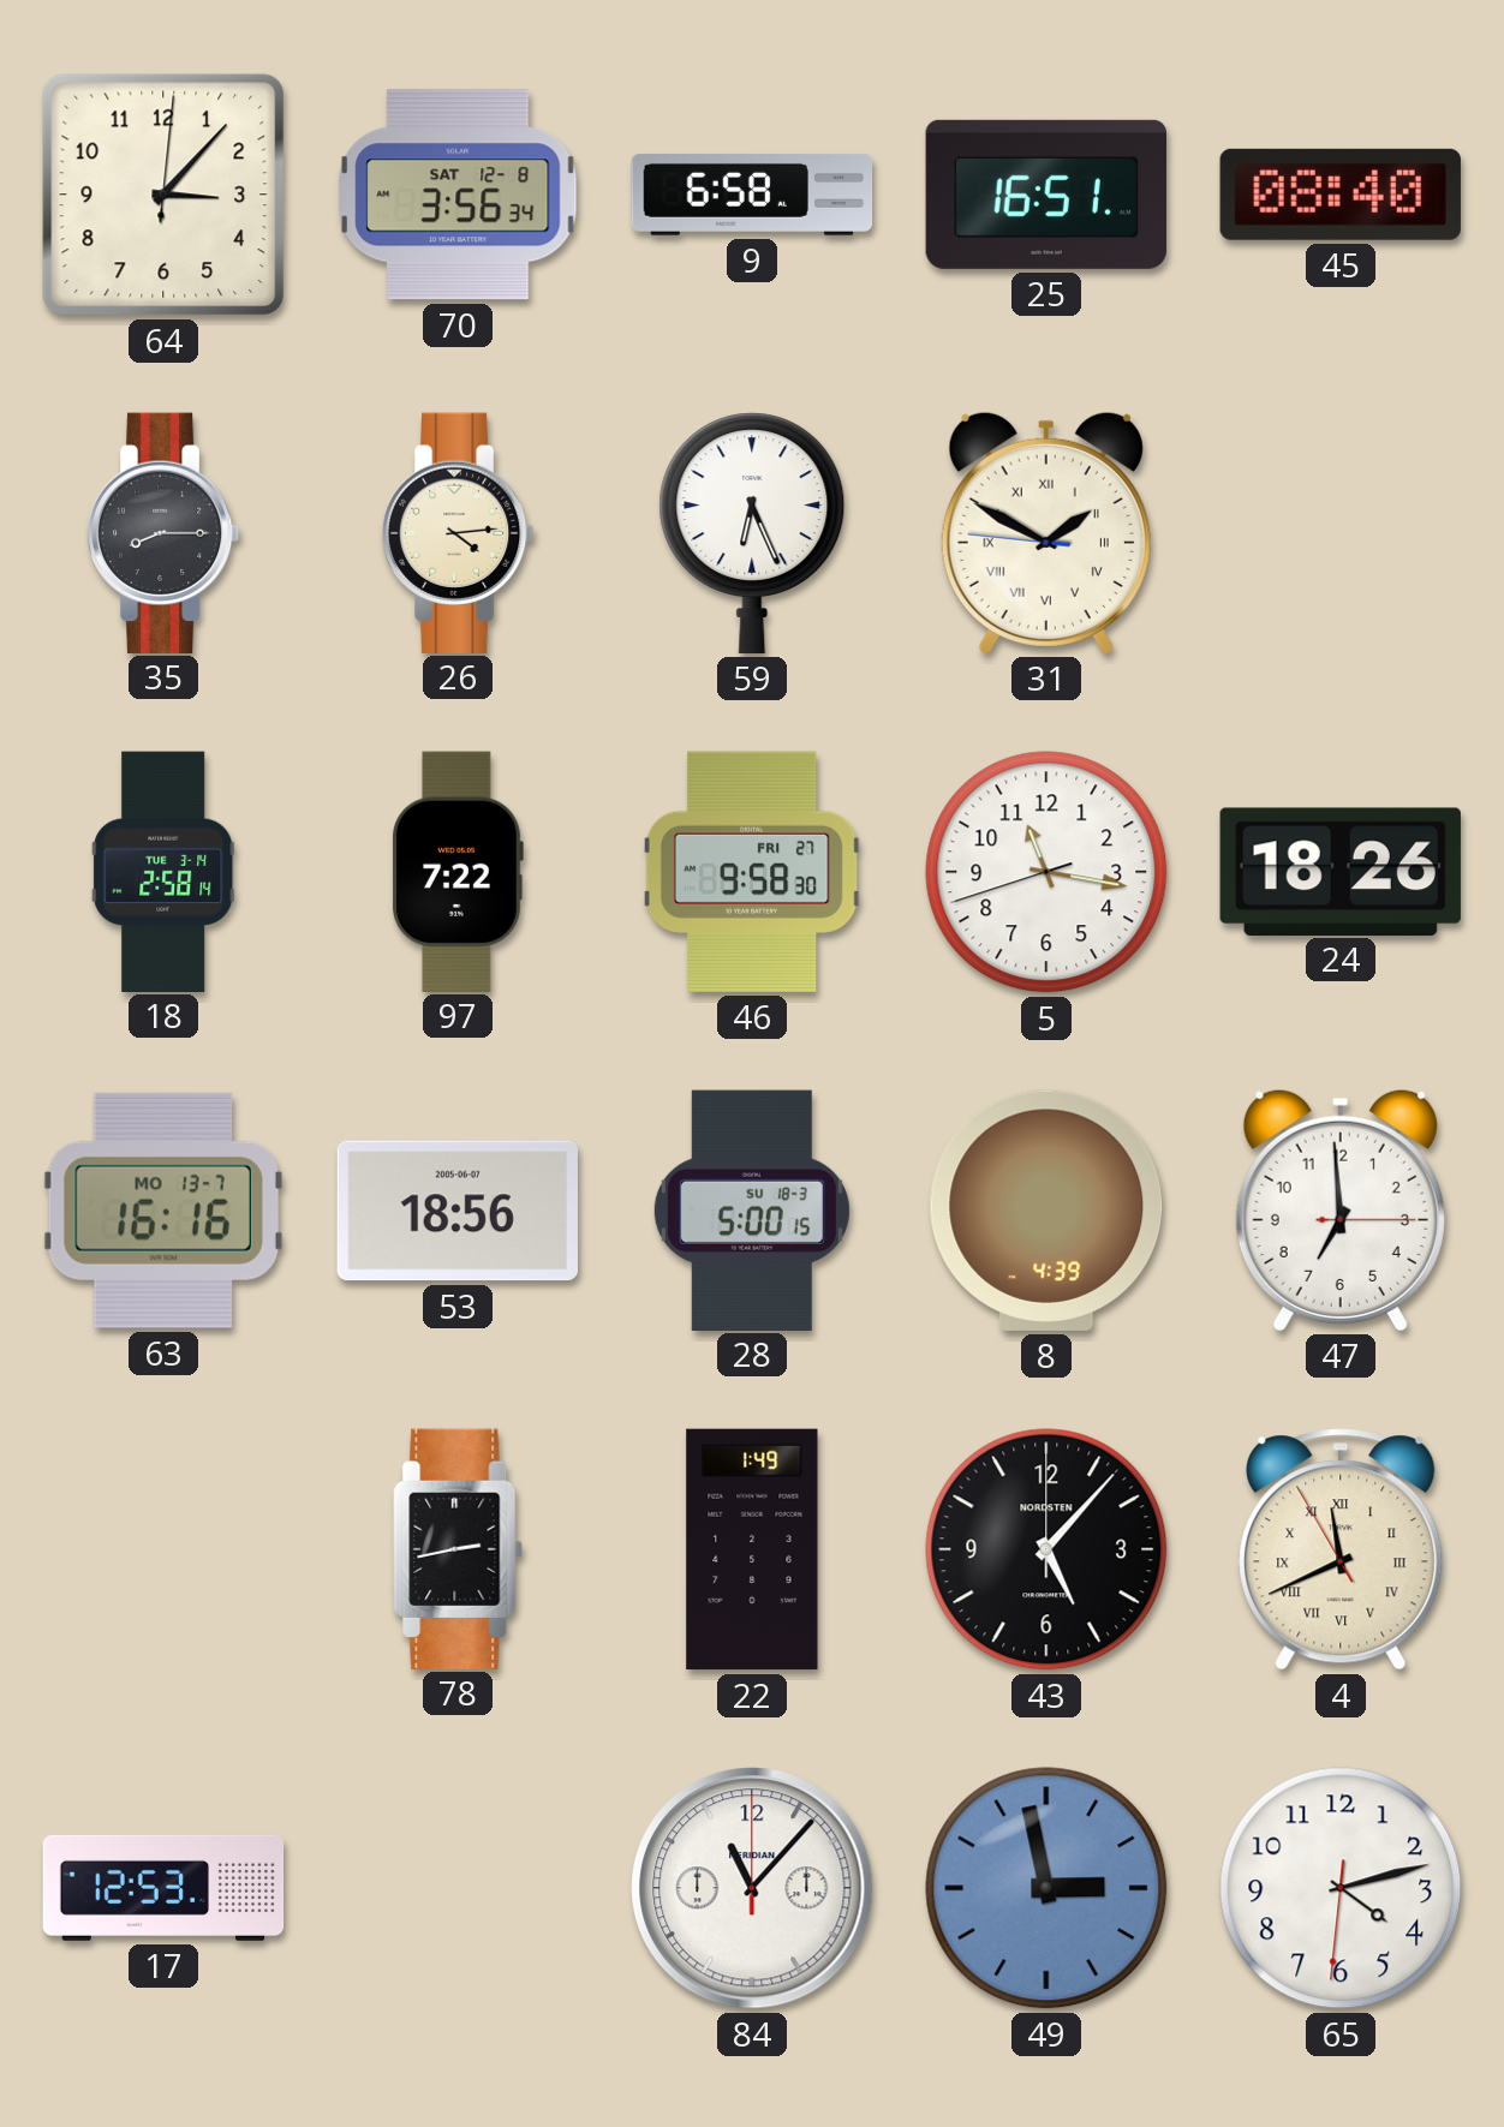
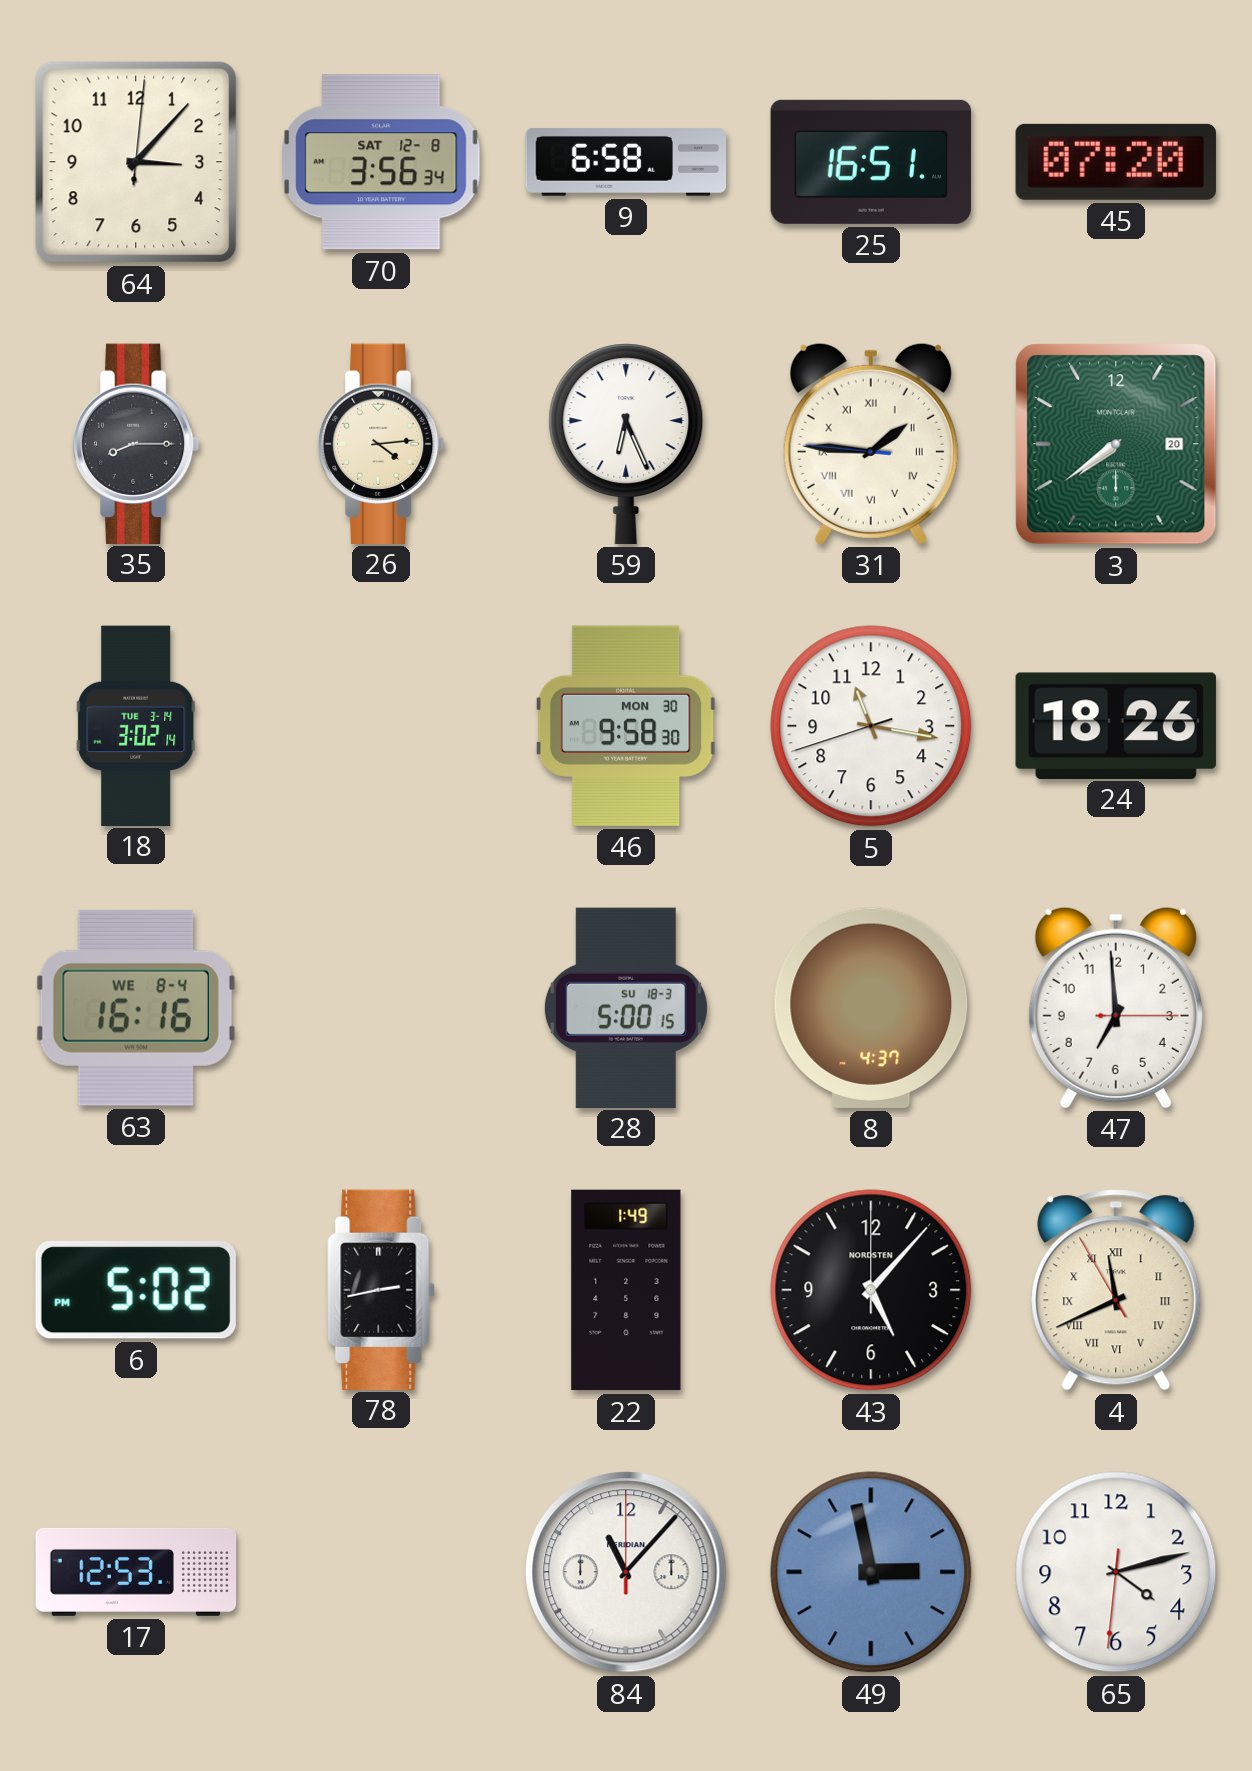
45: 08:40 -> 07:20
31: 1:49 -> 1:45
3: none -> 7:39
18: 2:58 -> 3:02
97: 7:22 -> none
46 date: FRI 27 -> MON 30
63 date: MO 13-7 -> WE 8-4
53: 18:56 -> none
8: 4:39 -> 4:37
6: none -> 5:02
